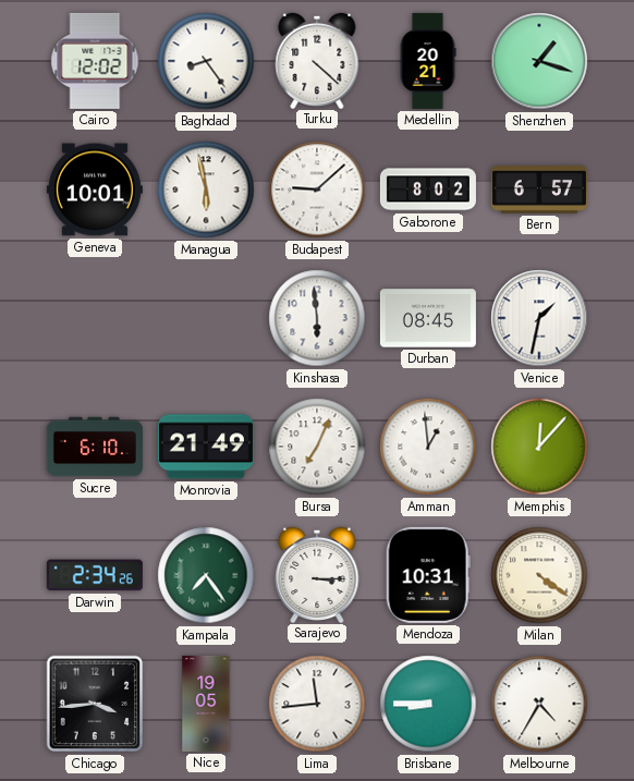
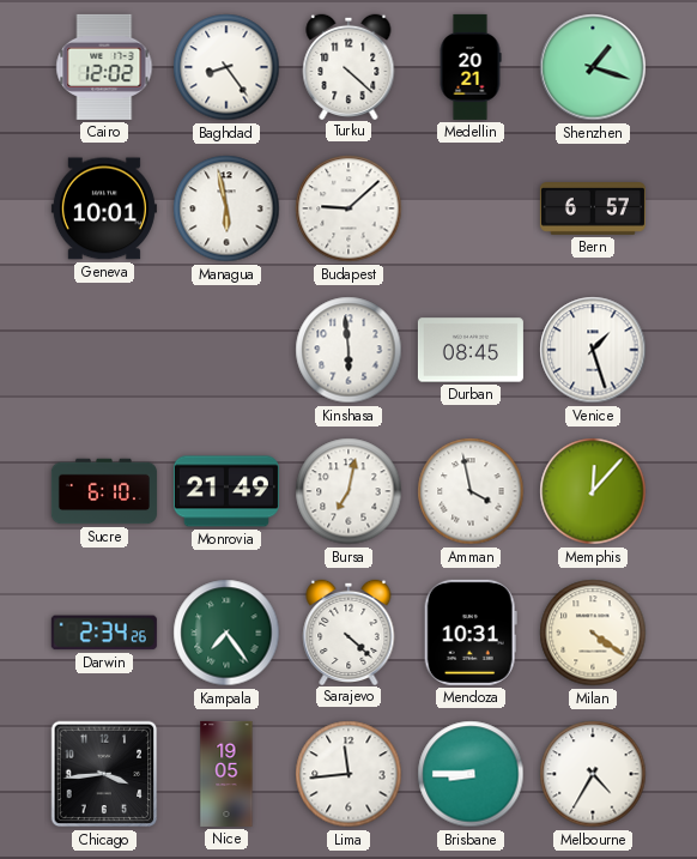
Gaborone: 8:02 -> none
Venice: 1:32 -> 1:27
Bursa: 7:04 -> 7:02
Amman: 12:59 -> 3:58
Sarajevo: 3:15 -> 4:22
